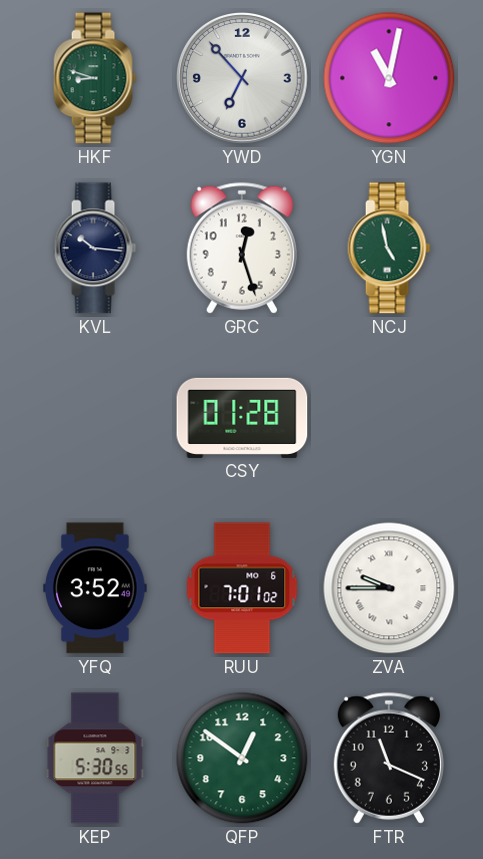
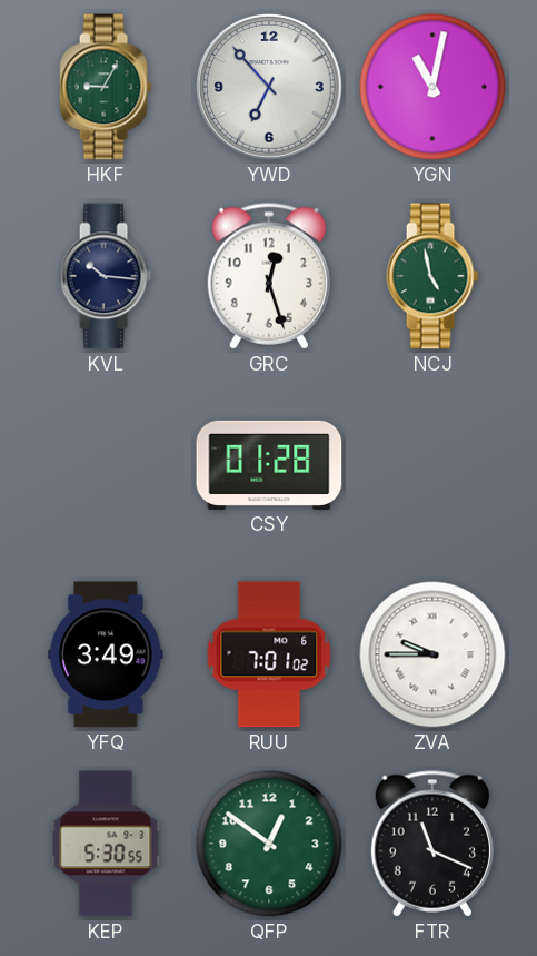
HKF: 8:48 -> 9:05
YFQ: 3:52 -> 3:49
